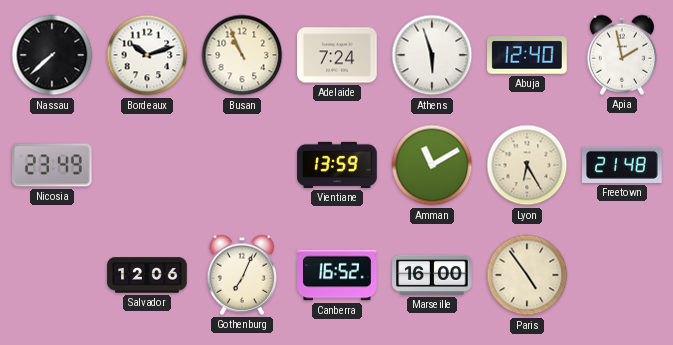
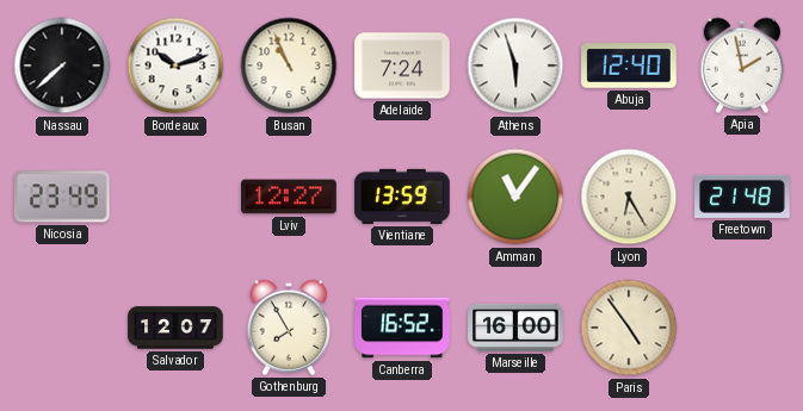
Lviv: none -> 12:27
Amman: 11:10 -> 11:06
Salvador: 12:06 -> 12:07
Gothenburg: 7:04 -> 7:55
